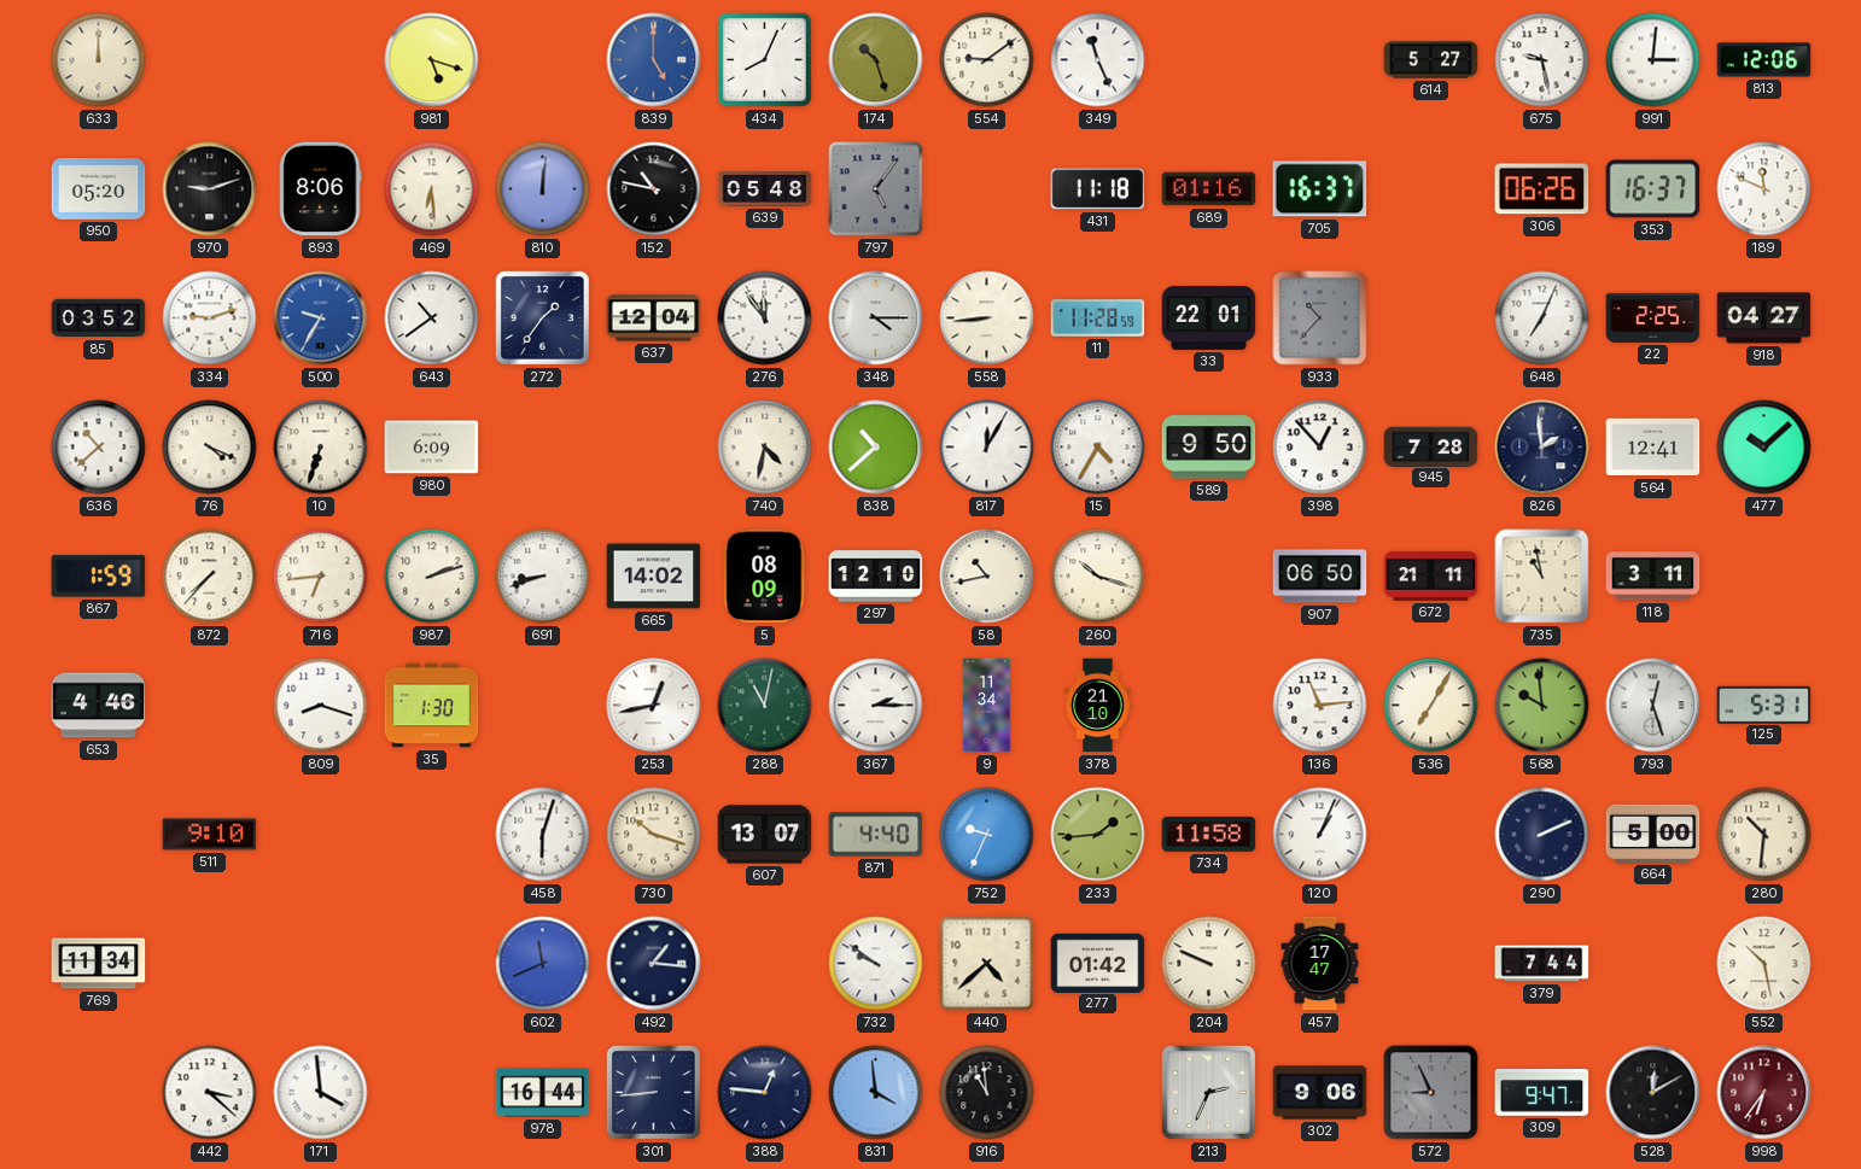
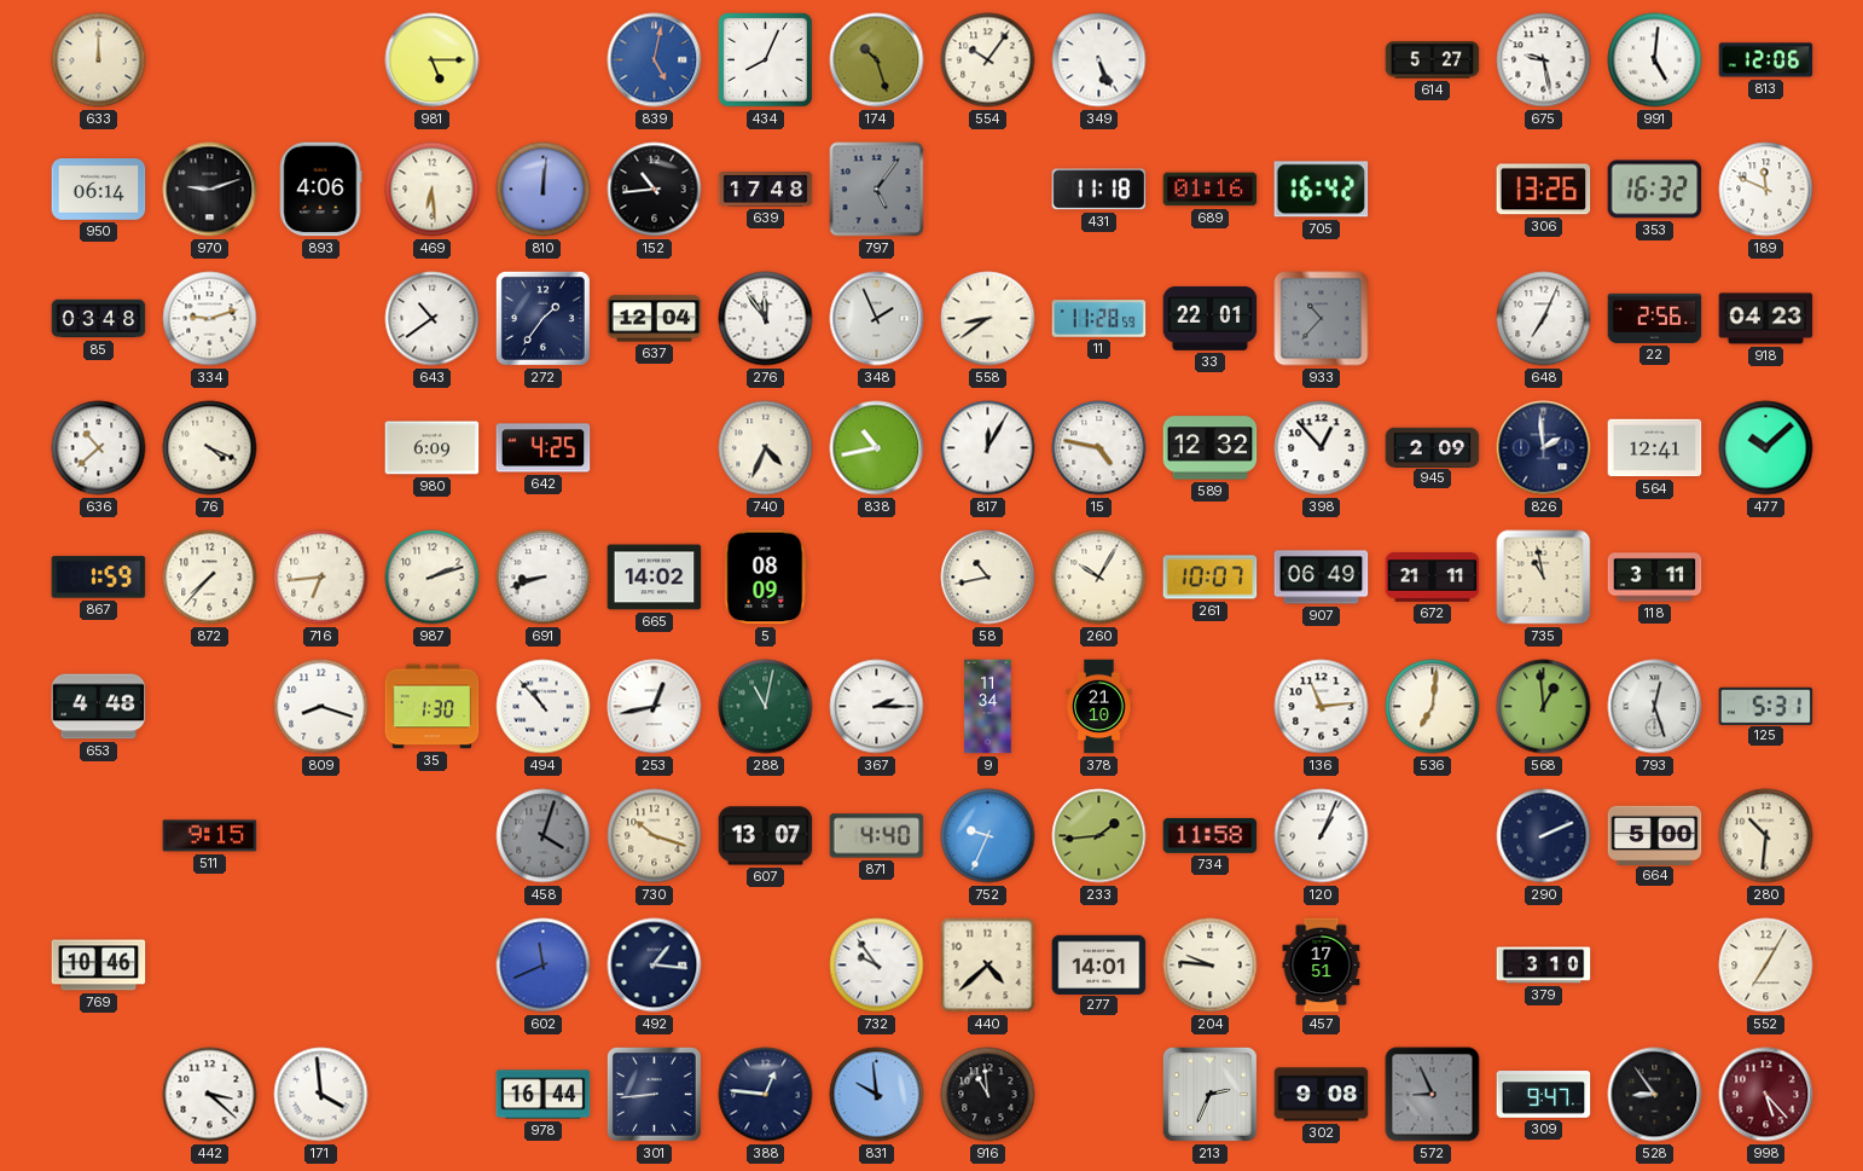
981: 5:18 -> 5:15
839: 5:00 -> 5:02
554: 9:09 -> 10:06
349: 11:26 -> 5:26
991: 3:01 -> 5:01
950: 05:20 -> 06:14
893: 8:06 -> 4:06
152: 10:47 -> 10:44
639: 05:48 -> 17:48
705: 16:37 -> 16:42
306: 06:26 -> 13:26
353: 16:37 -> 16:32
85: 03:52 -> 03:48
500: 9:35 -> none
348: 4:15 -> 1:56
558: 8:44 -> 8:39
22: 2:25 -> 2:56
918: 04:27 -> 04:23
10: 6:33 -> none
642: none -> 4:25
740: 4:32 -> 4:34
838: 10:38 -> 10:43
15: 4:35 -> 4:47
589: 9:50 -> 12:32
945: 7:28 -> 2:09
297: 12:10 -> none
260: 10:18 -> 10:05
261: none -> 10:07
907: 06:50 -> 06:49
653: 4:46 -> 4:48
494: none -> 10:53
536: 7:05 -> 7:01
568: 9:59 -> 12:59
511: 9:10 -> 9:15
458: 6:03 -> 4:03
458 dial: white -> grey
769: 11:34 -> 10:46
732: 9:51 -> 9:54
277: 01:42 -> 14:01
204: 9:49 -> 9:46
457: 17:47 -> 17:51
379: 7:44 -> 3:10
552: 10:28 -> 7:05
831: 3:59 -> 9:59
302: 9:06 -> 9:08
528: 12:10 -> 8:54
998: 6:36 -> 5:23
